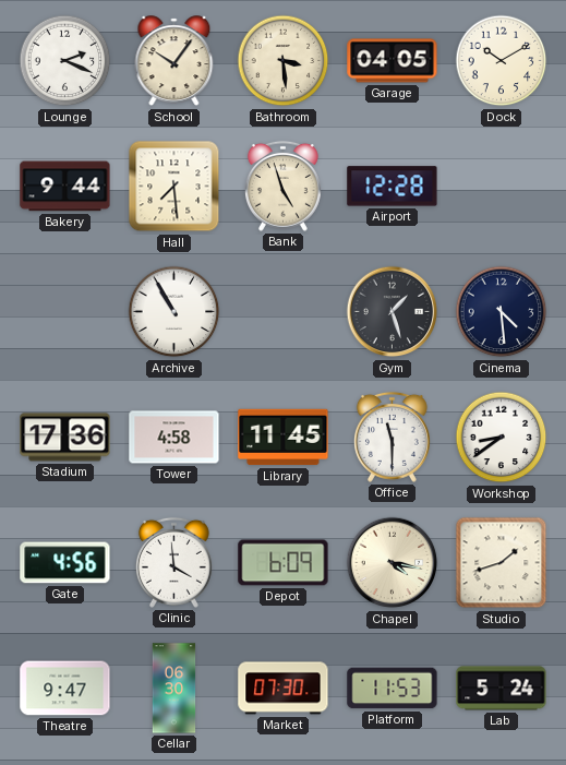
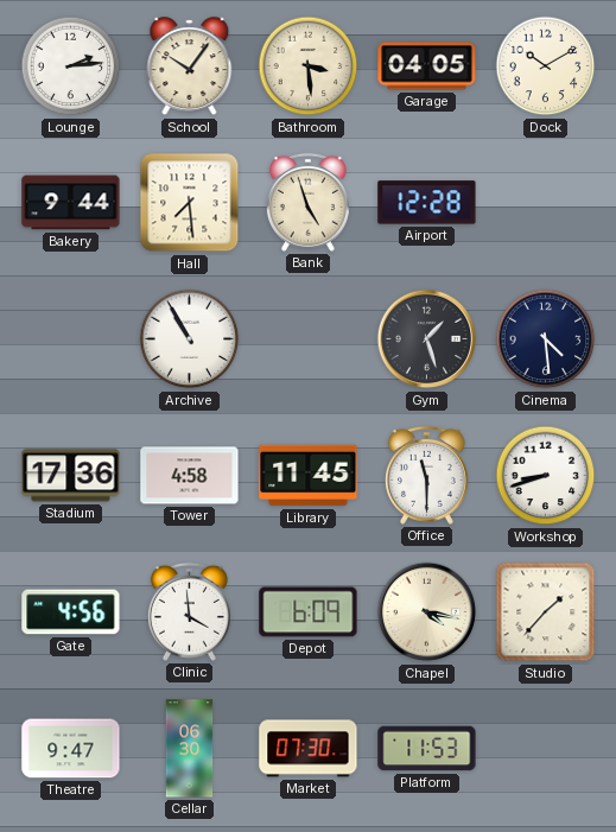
Lounge: 2:19 -> 2:14
Workshop: 8:39 -> 8:42
Studio: 1:42 -> 1:37
Lab: 5:24 -> none
